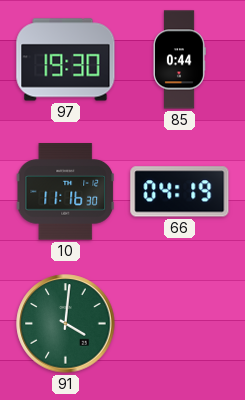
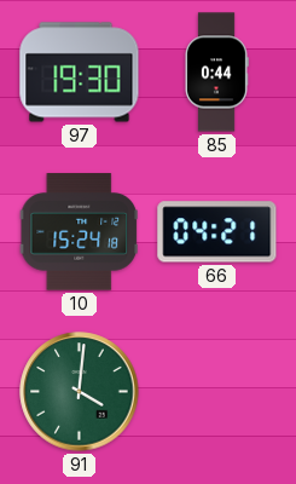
10: 11:16 -> 15:24
66: 04:19 -> 04:21
